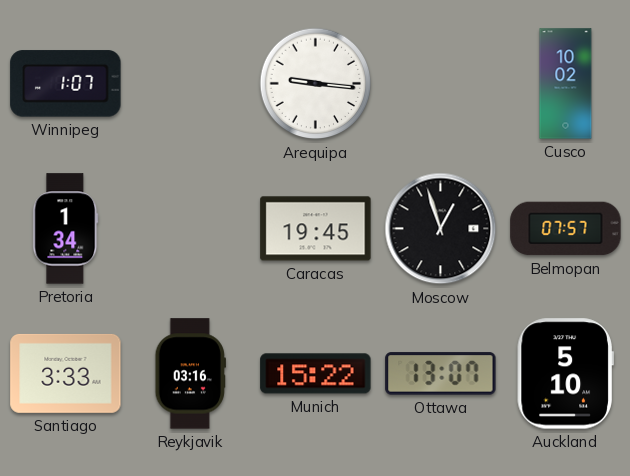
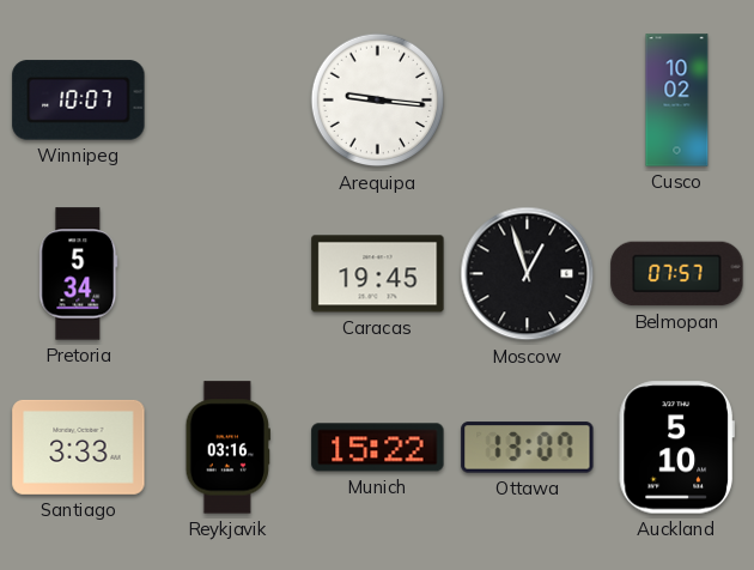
Winnipeg: 1:07 -> 10:07
Pretoria: 1:34 -> 5:34
